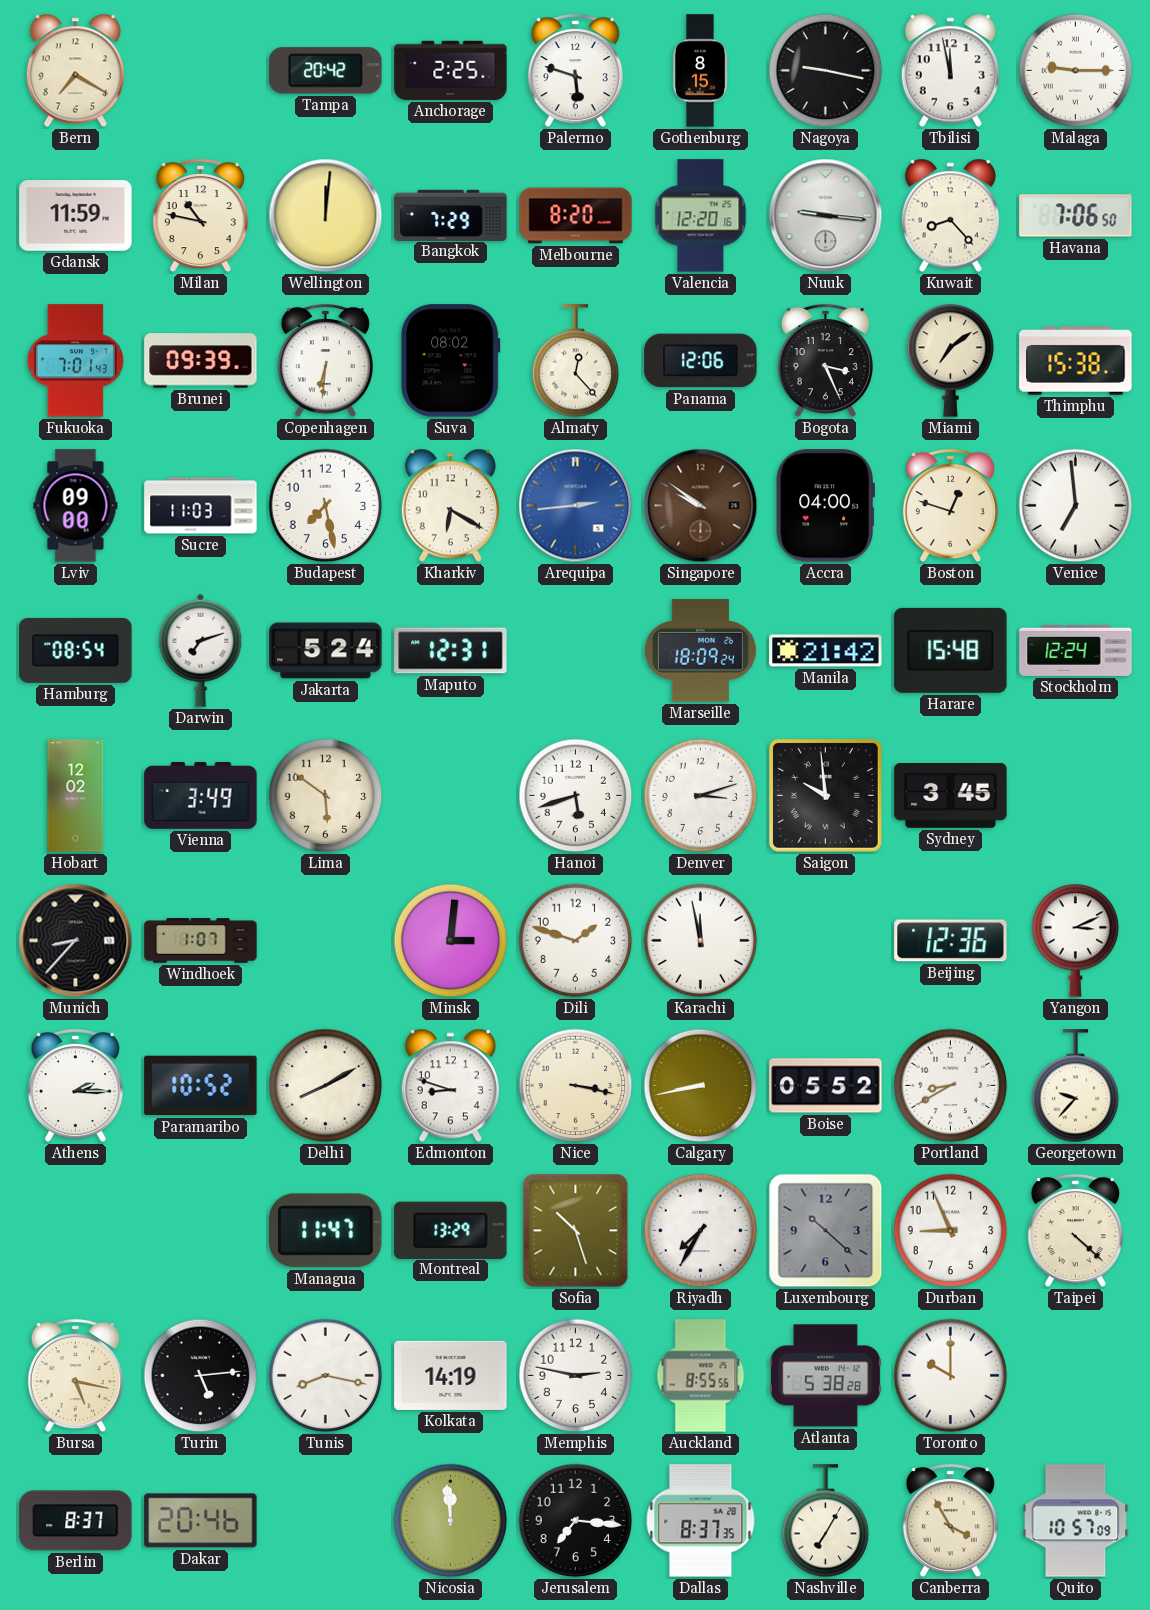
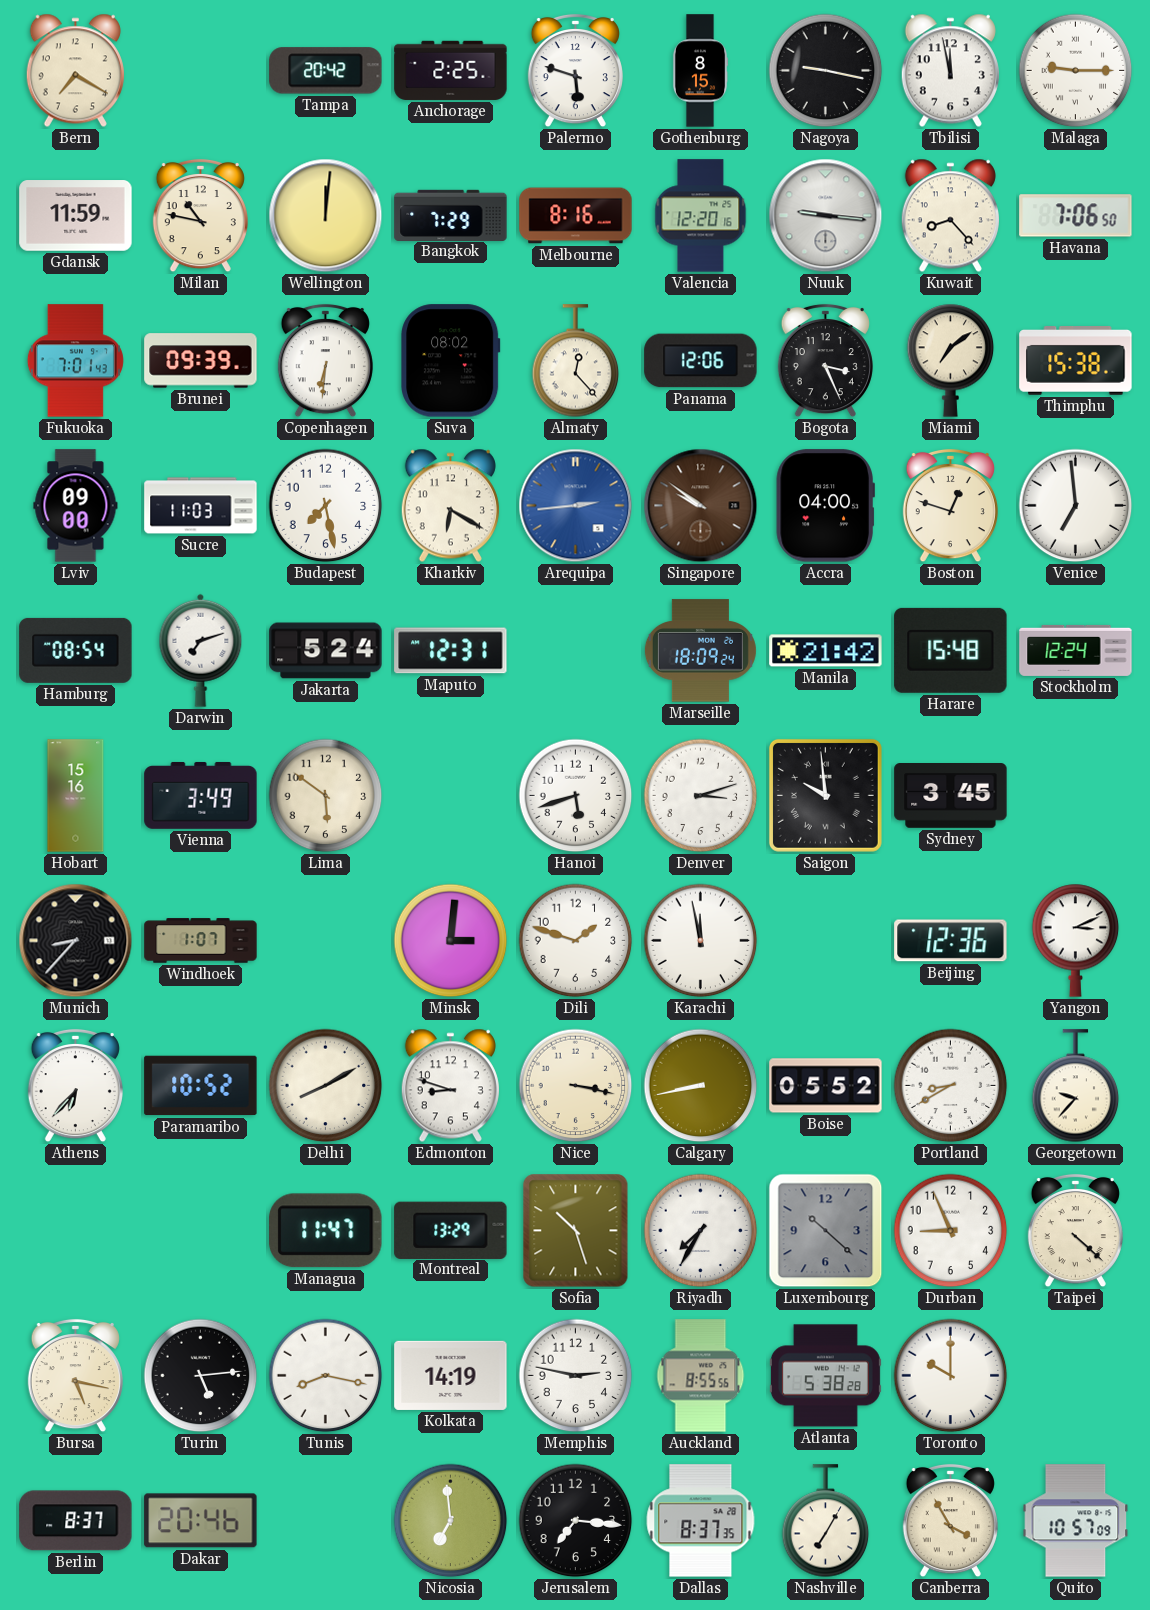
Melbourne: 8:20 -> 8:16
Hobart: 12:02 -> 15:16
Athens: 2:15 -> 6:37
Nicosia: 11:59 -> 6:59
